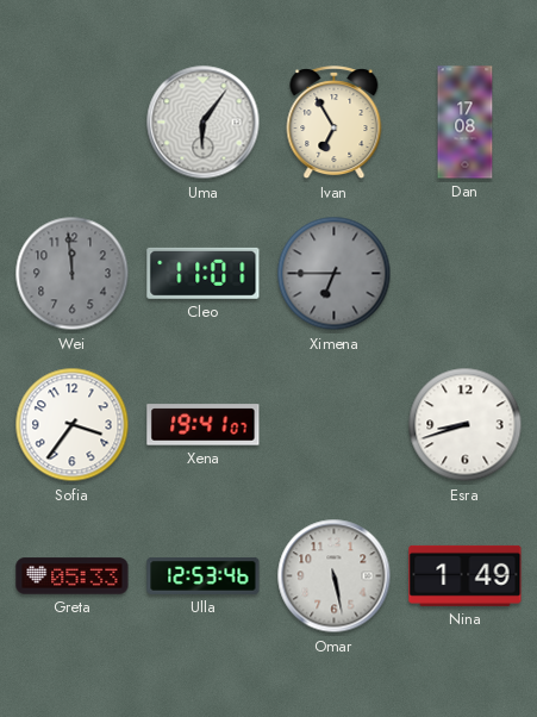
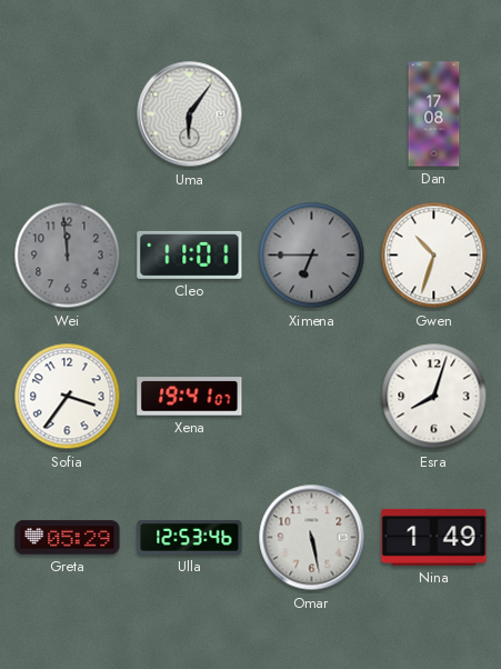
Ivan: 6:55 -> none
Gwen: none -> 10:33
Esra: 8:42 -> 8:03
Greta: 05:33 -> 05:29
